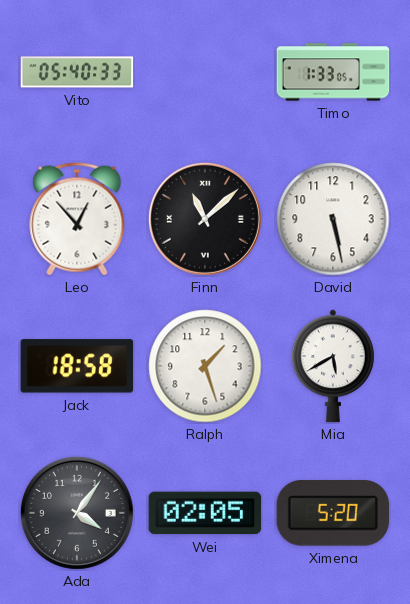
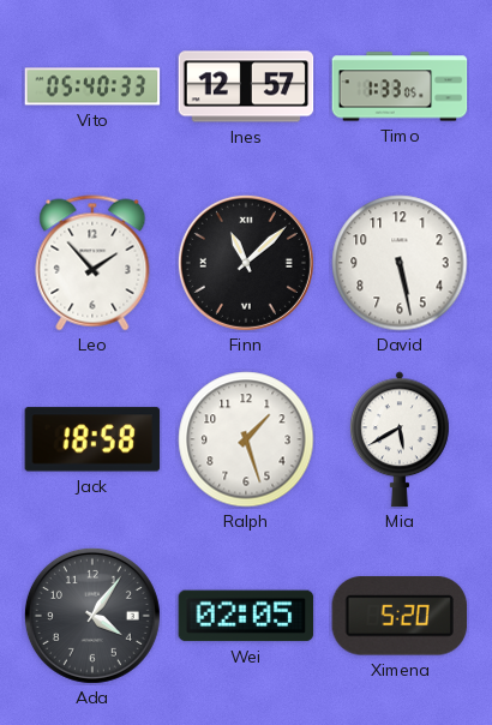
Ines: none -> 12:57
Leo: 12:53 -> 1:53
